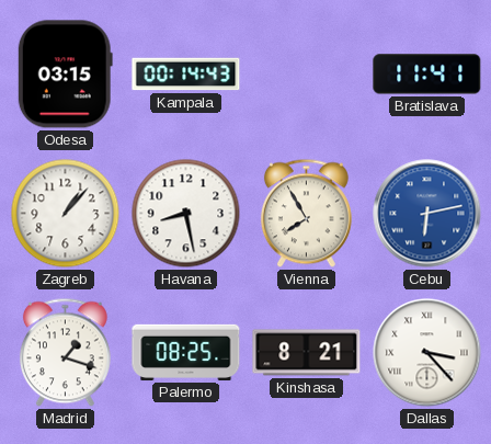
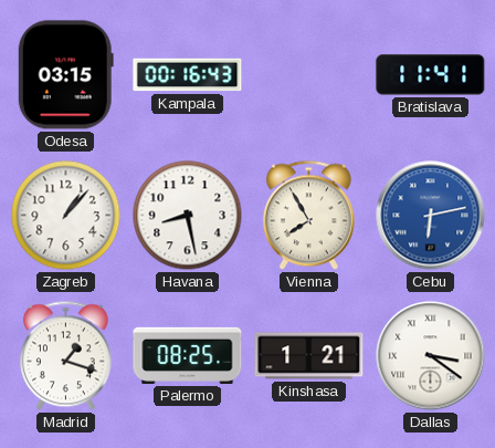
Kampala: 00:14 -> 00:16
Kinshasa: 8:21 -> 1:21
Dallas: 3:23 -> 3:21
